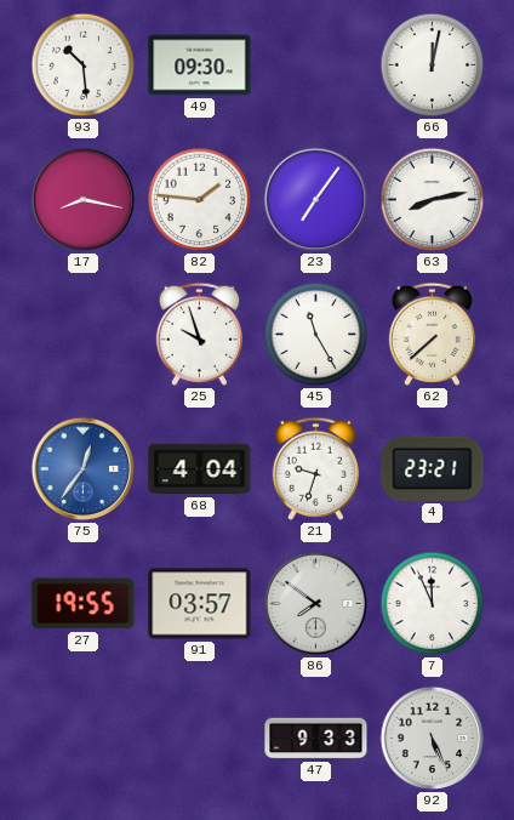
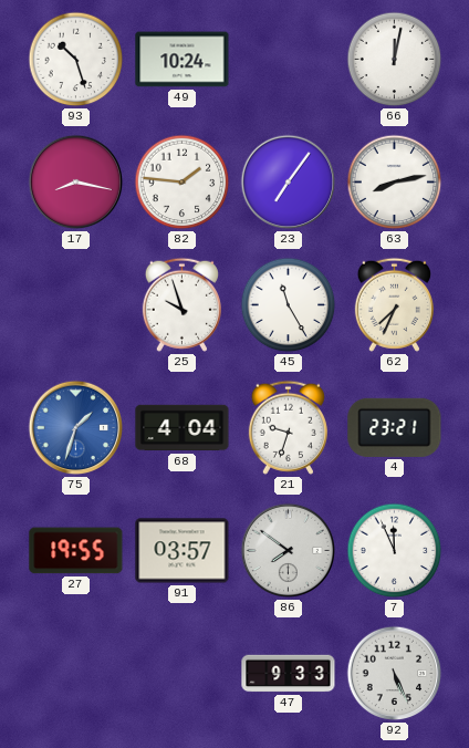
93: 10:29 -> 10:27
49: 09:30 -> 10:24
62: 7:38 -> 7:34
75: 12:36 -> 1:33
